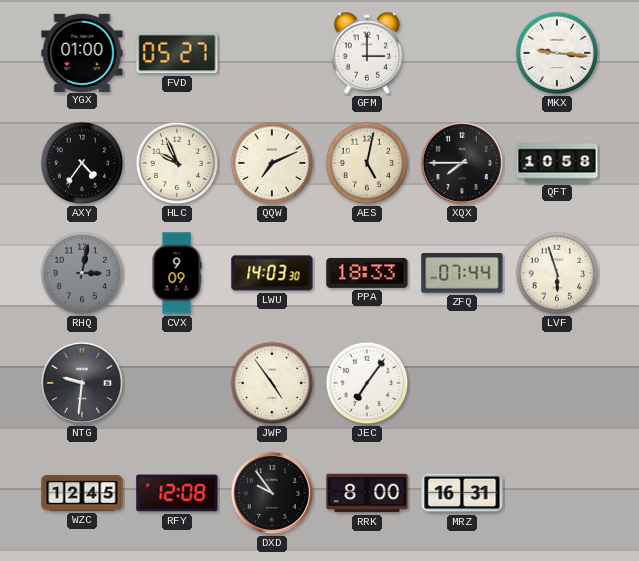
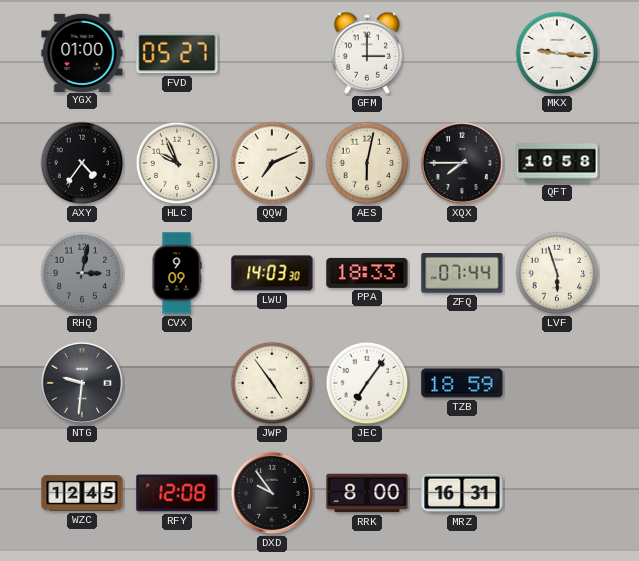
AES: 5:02 -> 6:02
TZB: none -> 18:59
